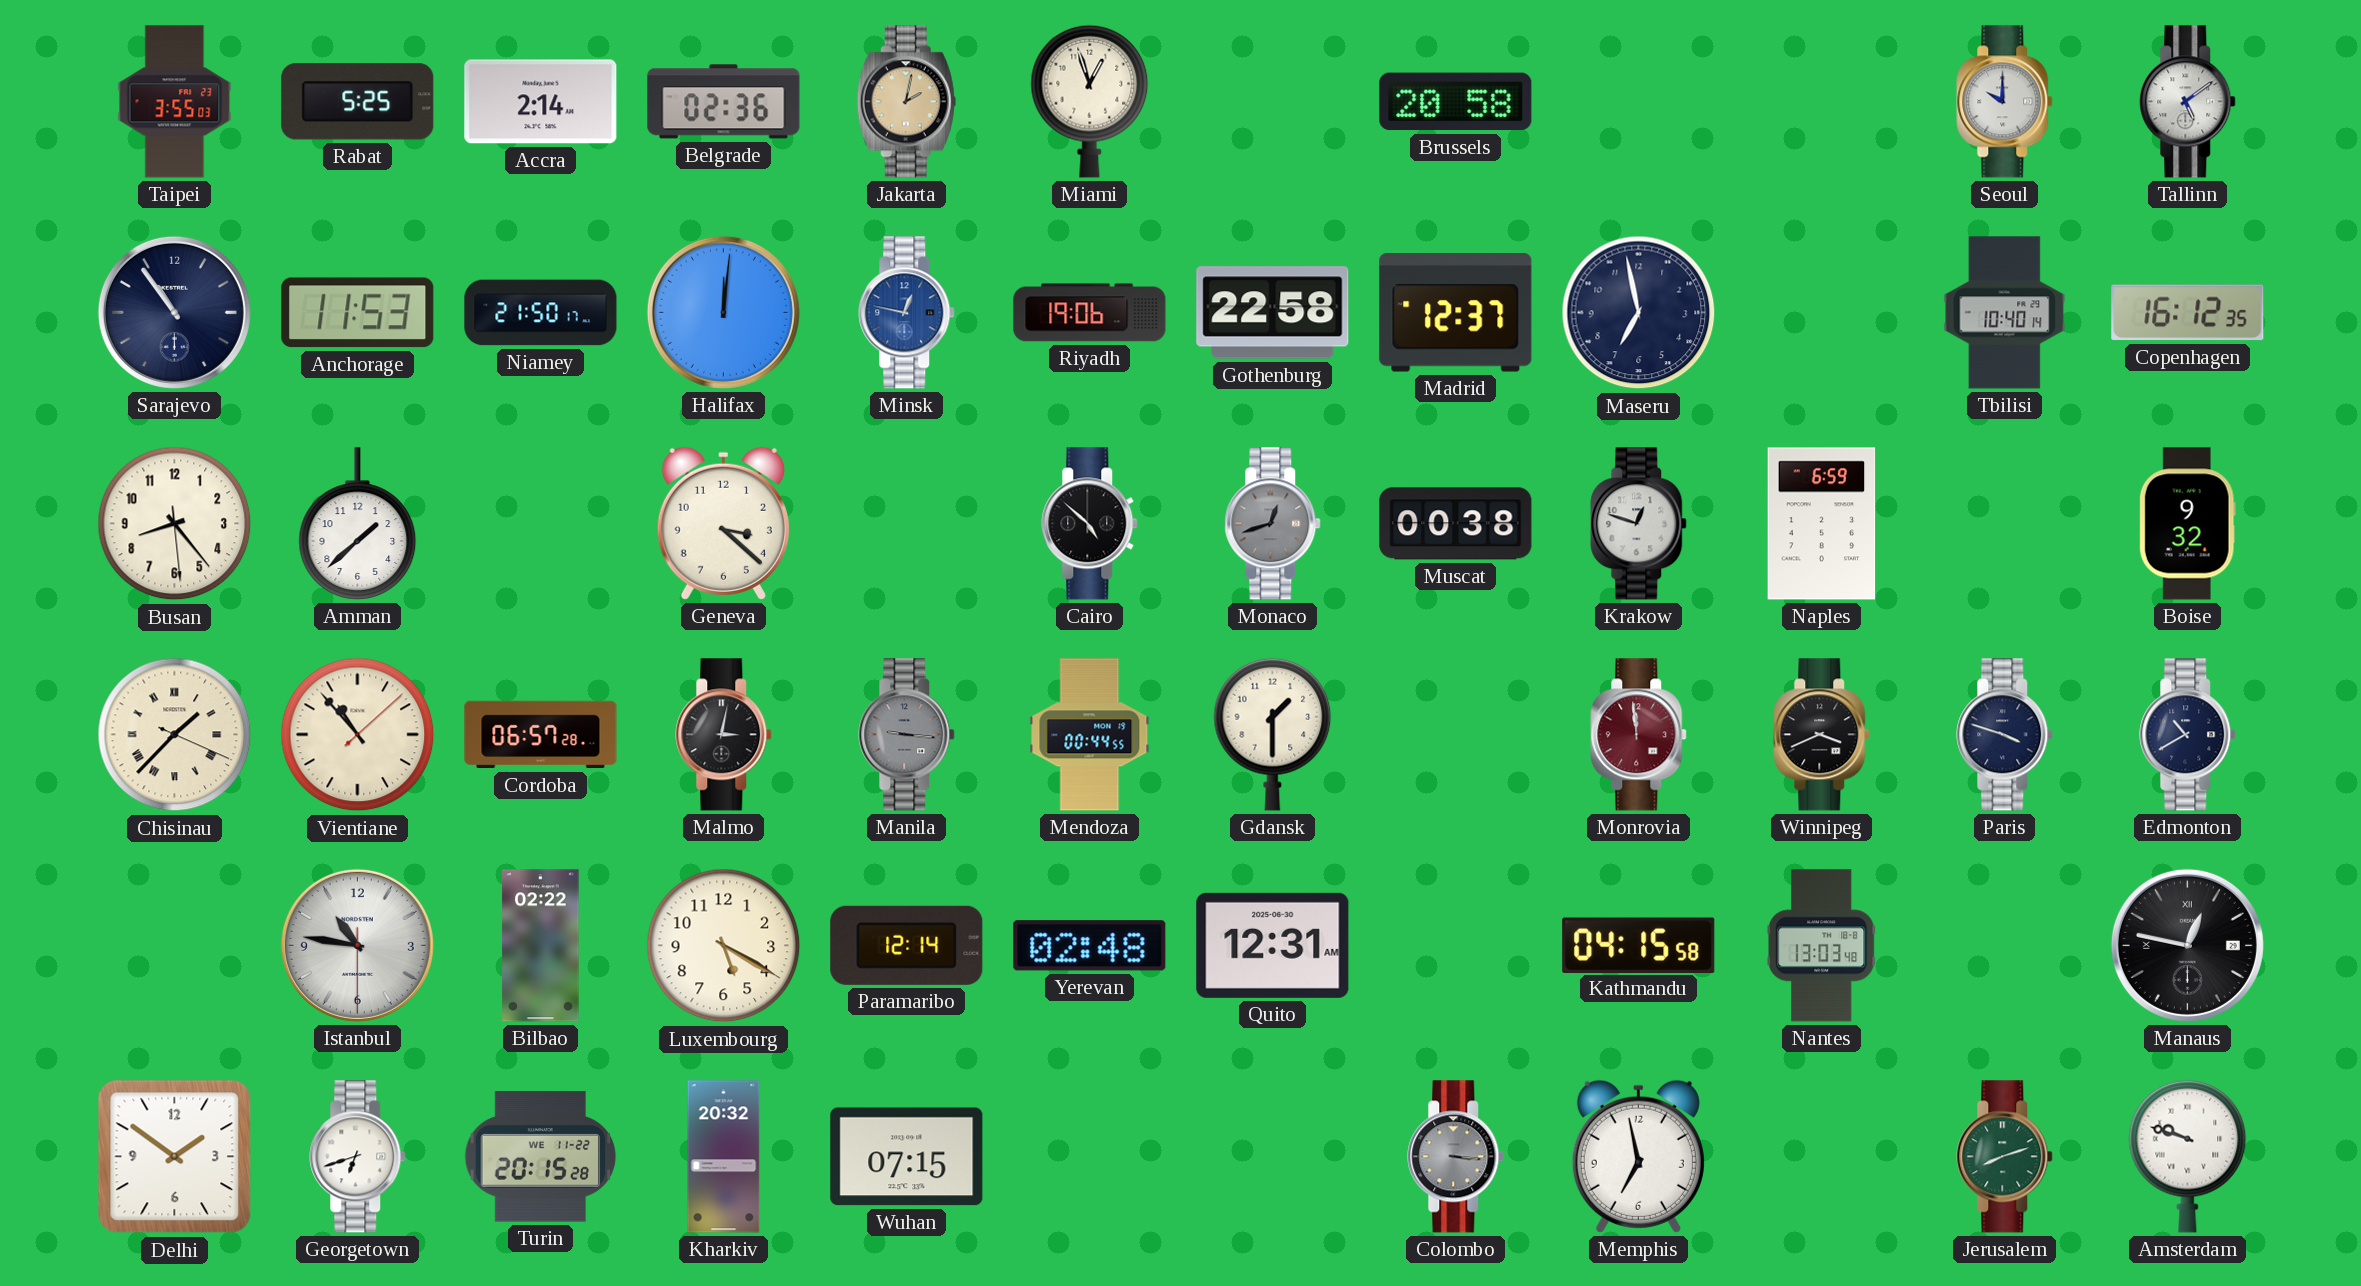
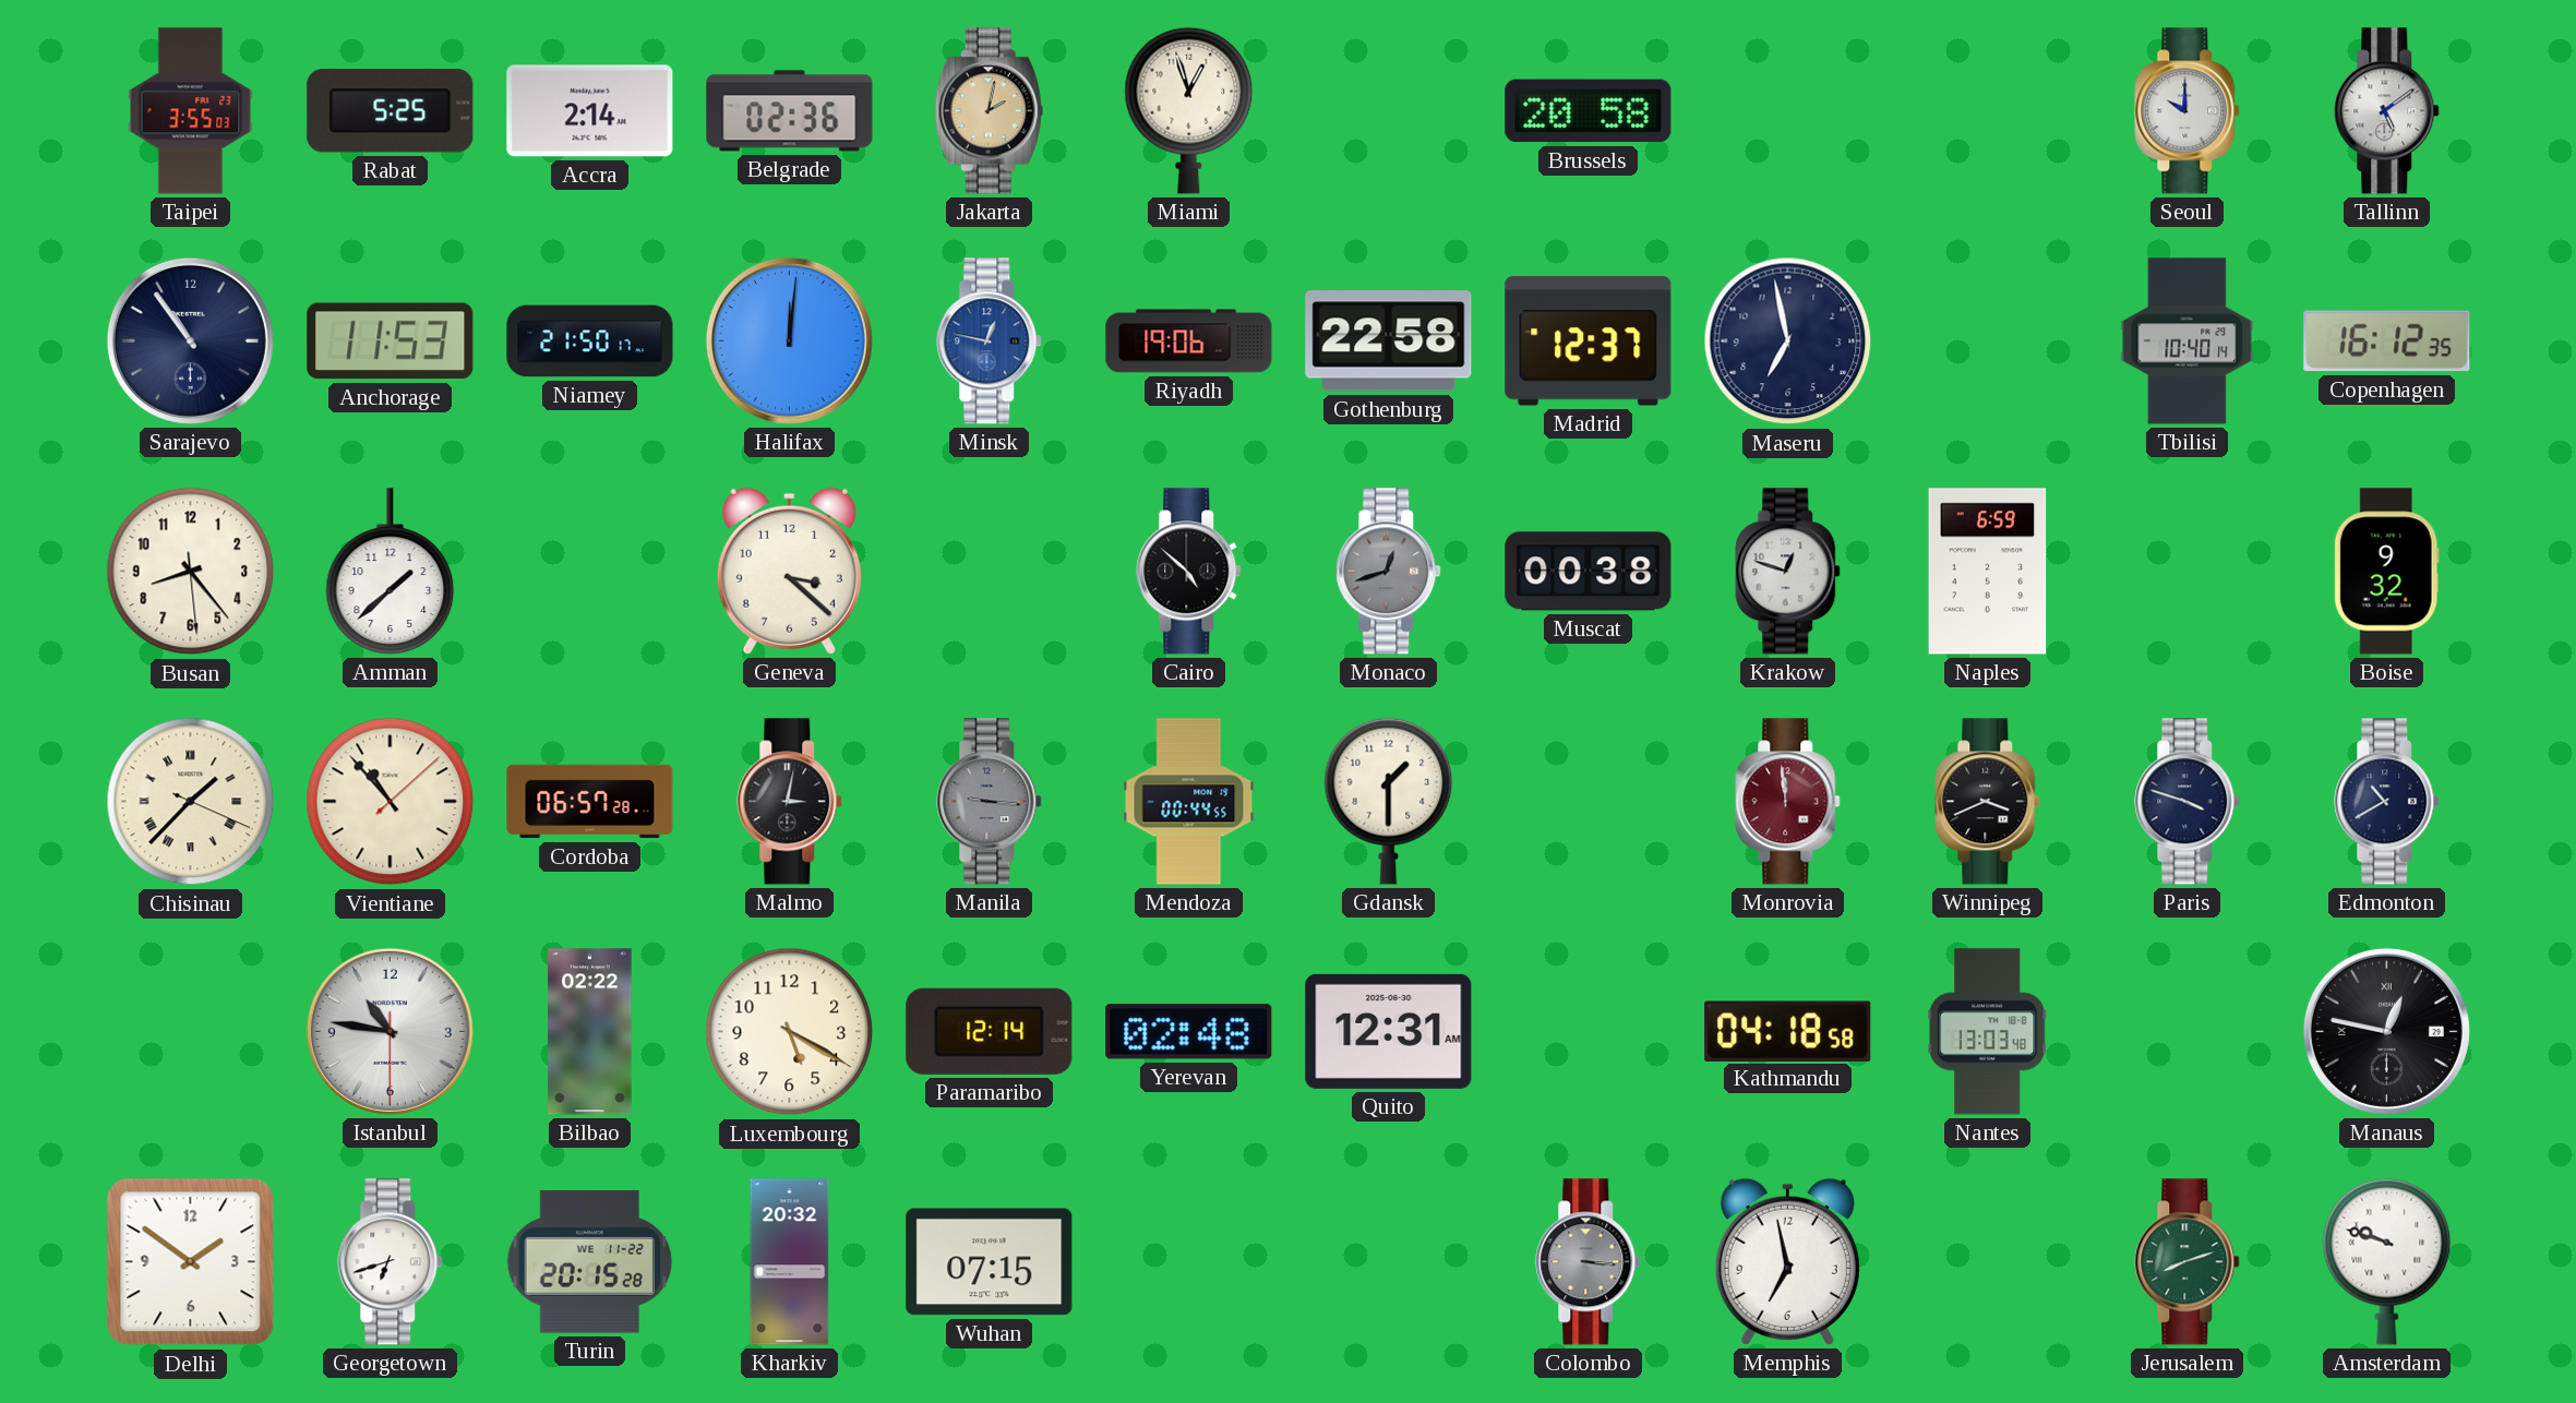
Kathmandu: 04:15 -> 04:18
